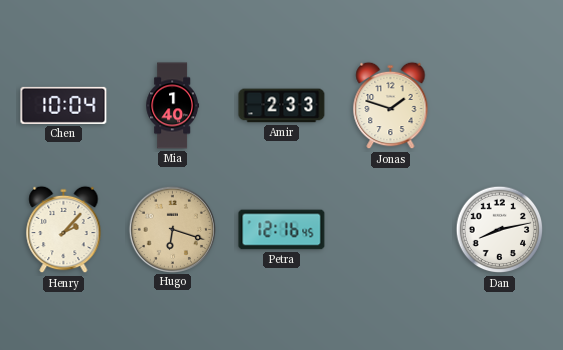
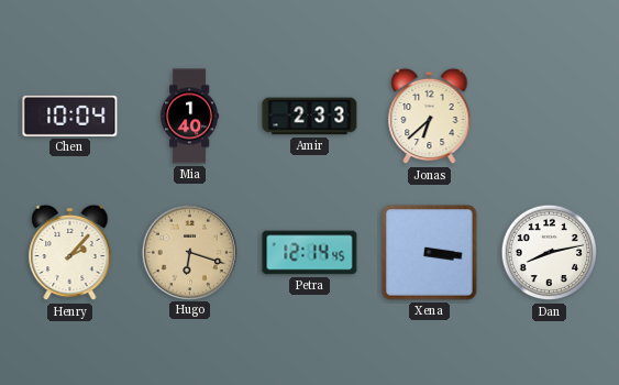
Jonas: 1:48 -> 6:38
Petra: 12:16 -> 12:14
Xena: none -> 3:16
